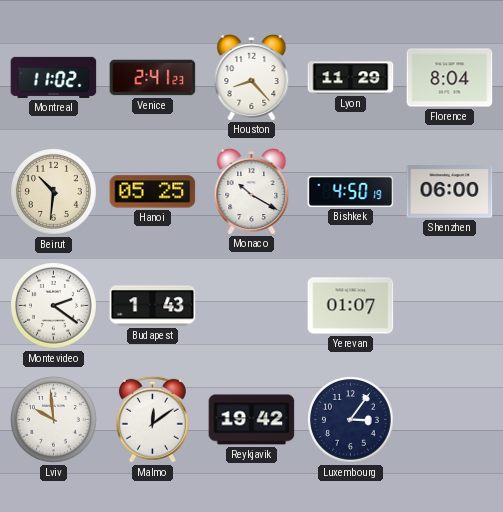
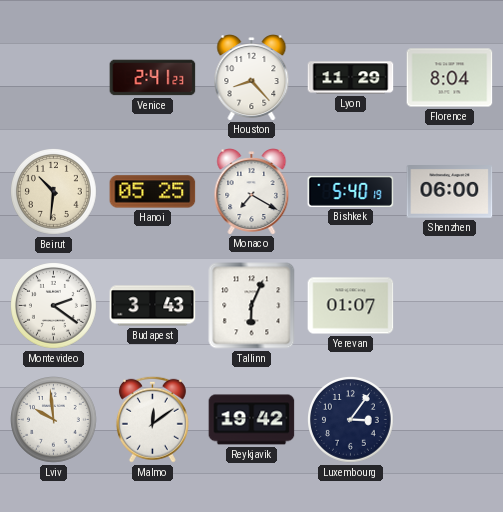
Montreal: 11:02 -> none
Monaco: 10:20 -> 7:20
Bishkek: 4:50 -> 5:40
Budapest: 1:43 -> 3:43
Tallinn: none -> 6:04
